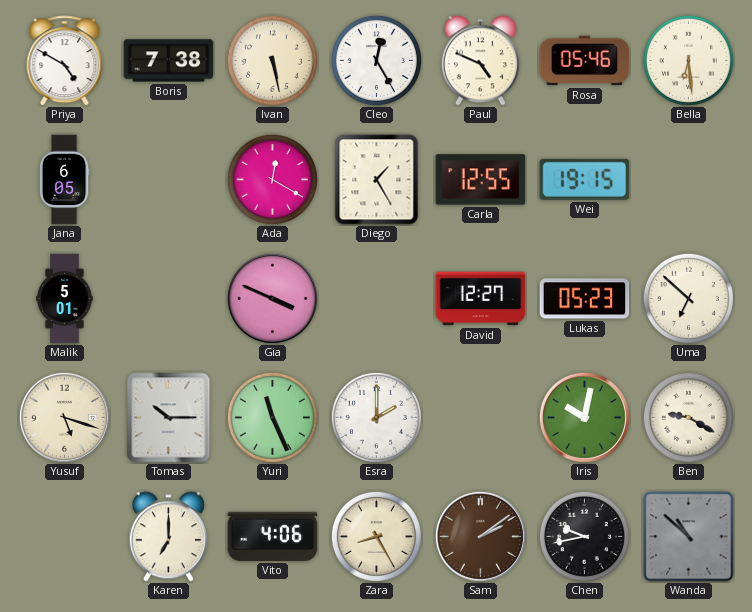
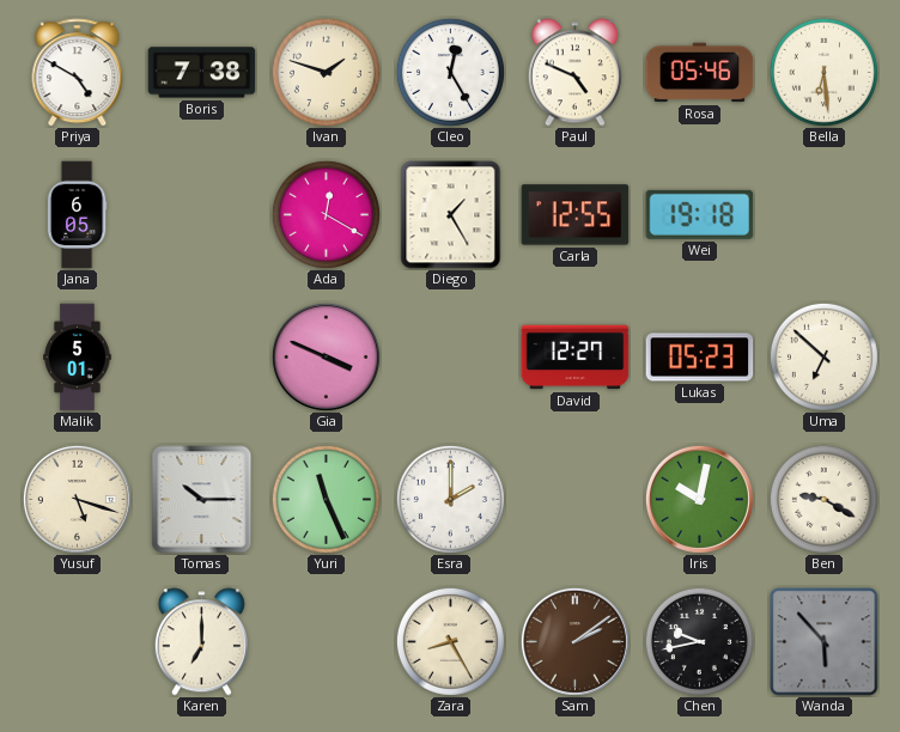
Ivan: 5:28 -> 1:48
Wei: 19:15 -> 19:18
Vito: 4:06 -> none
Wanda: 10:52 -> 5:53
